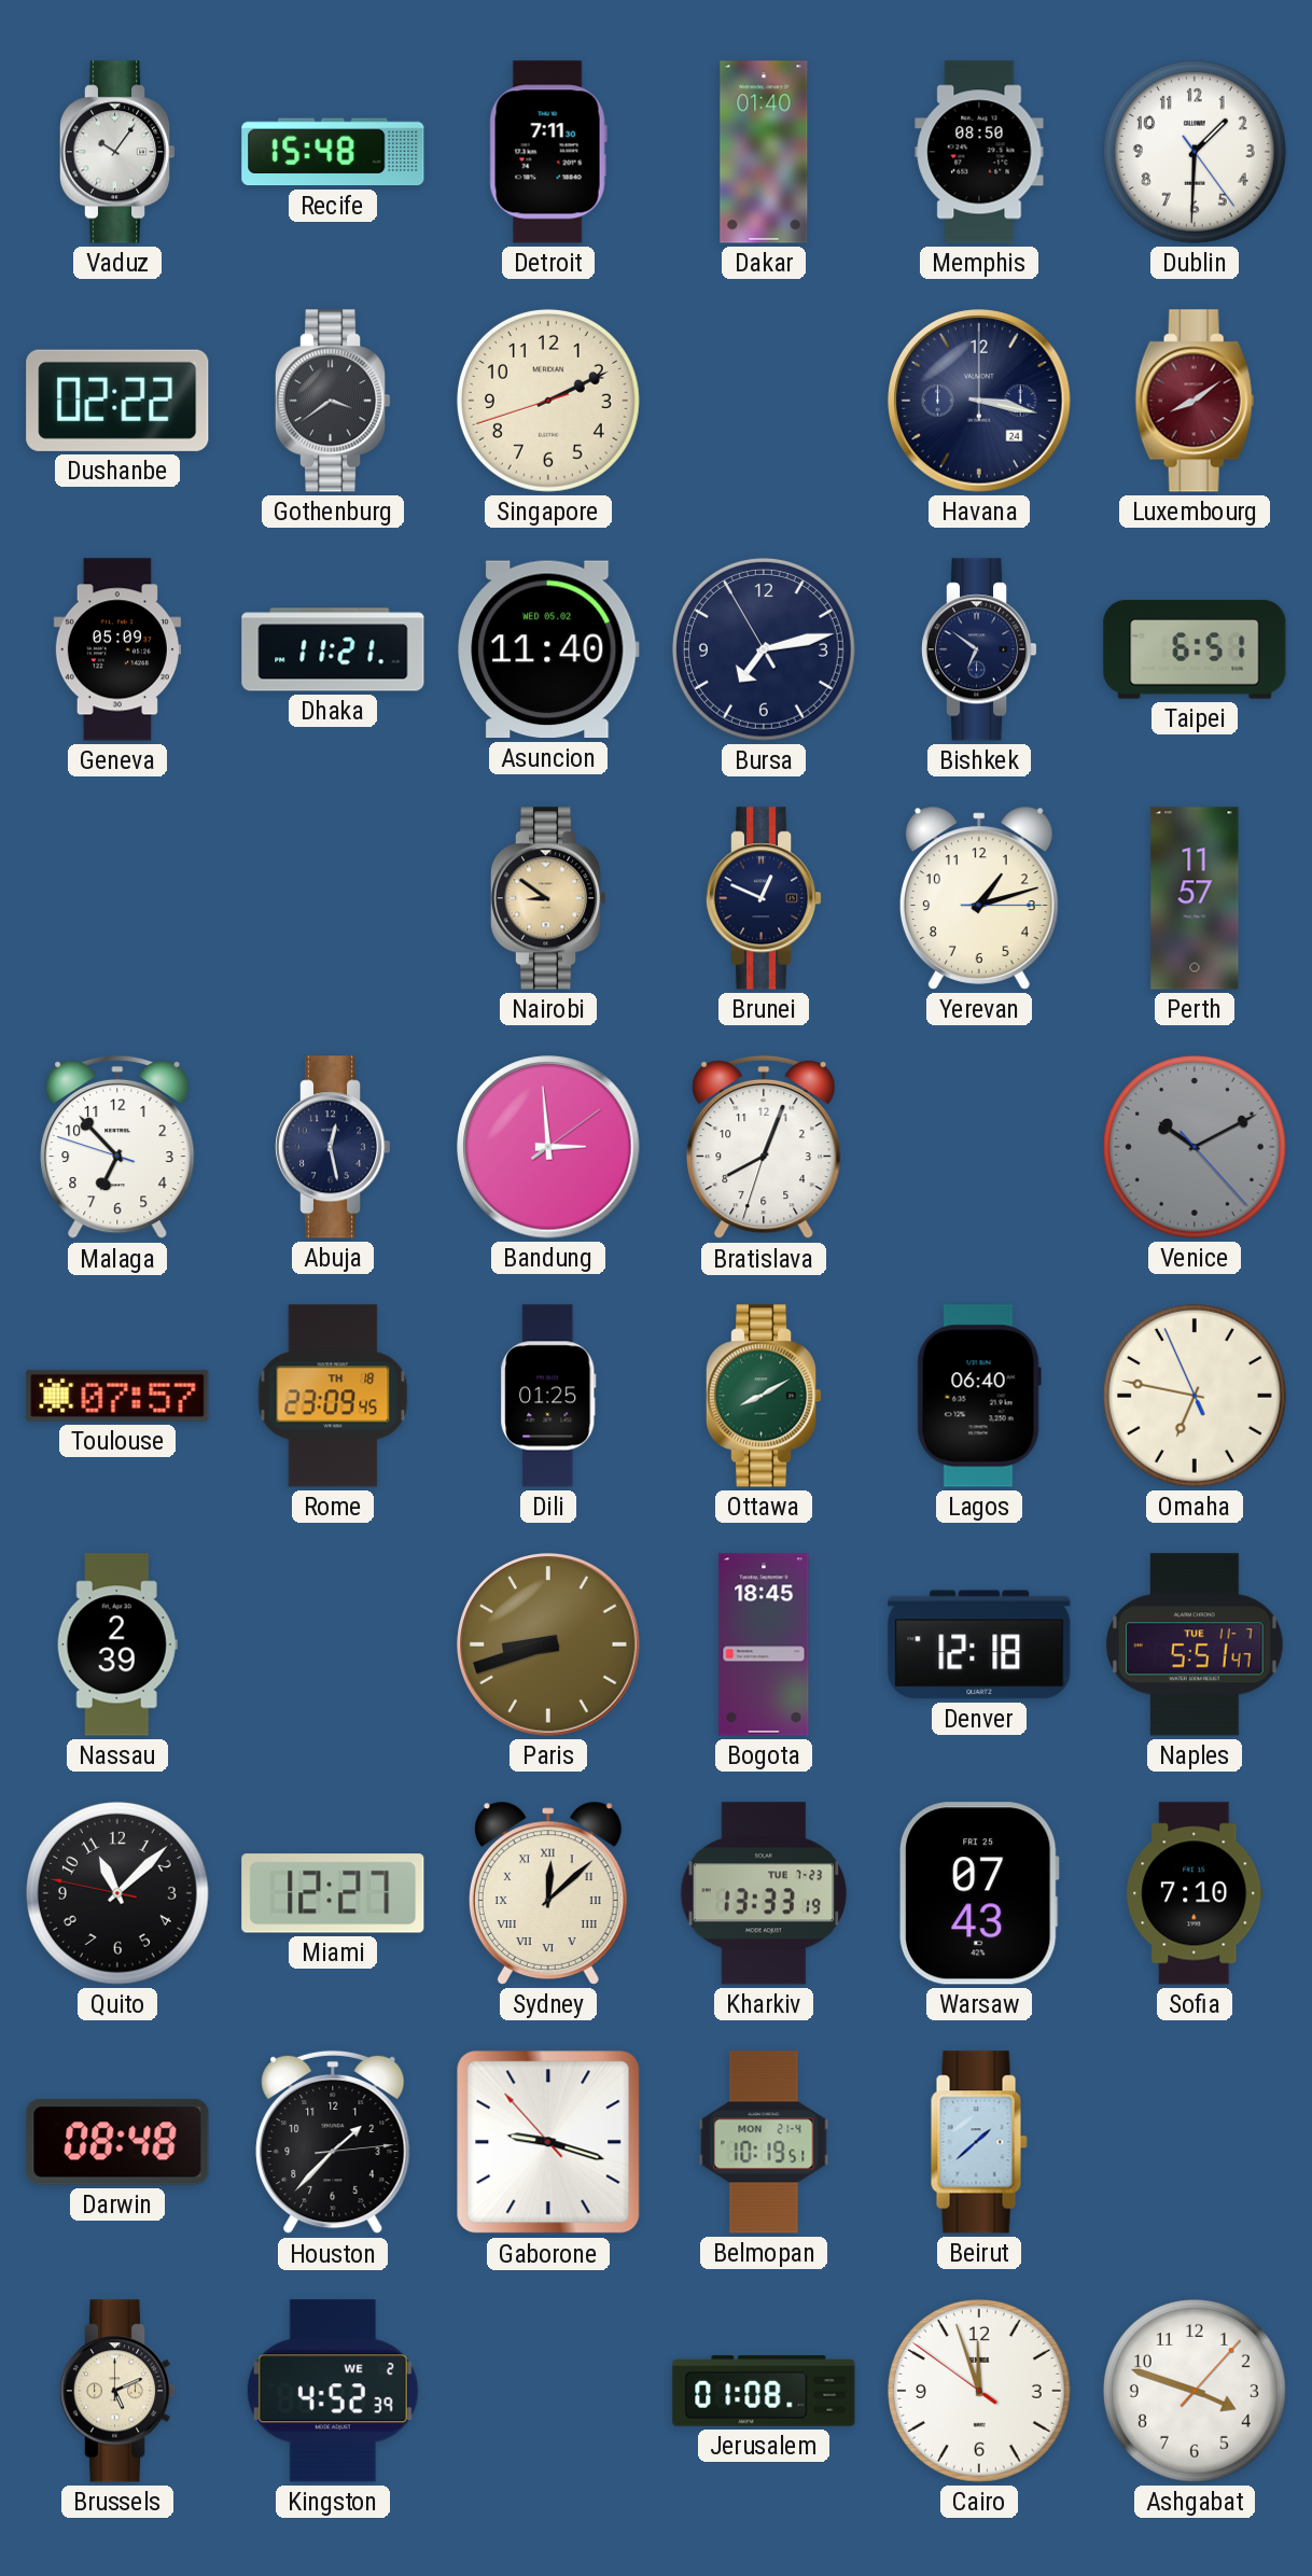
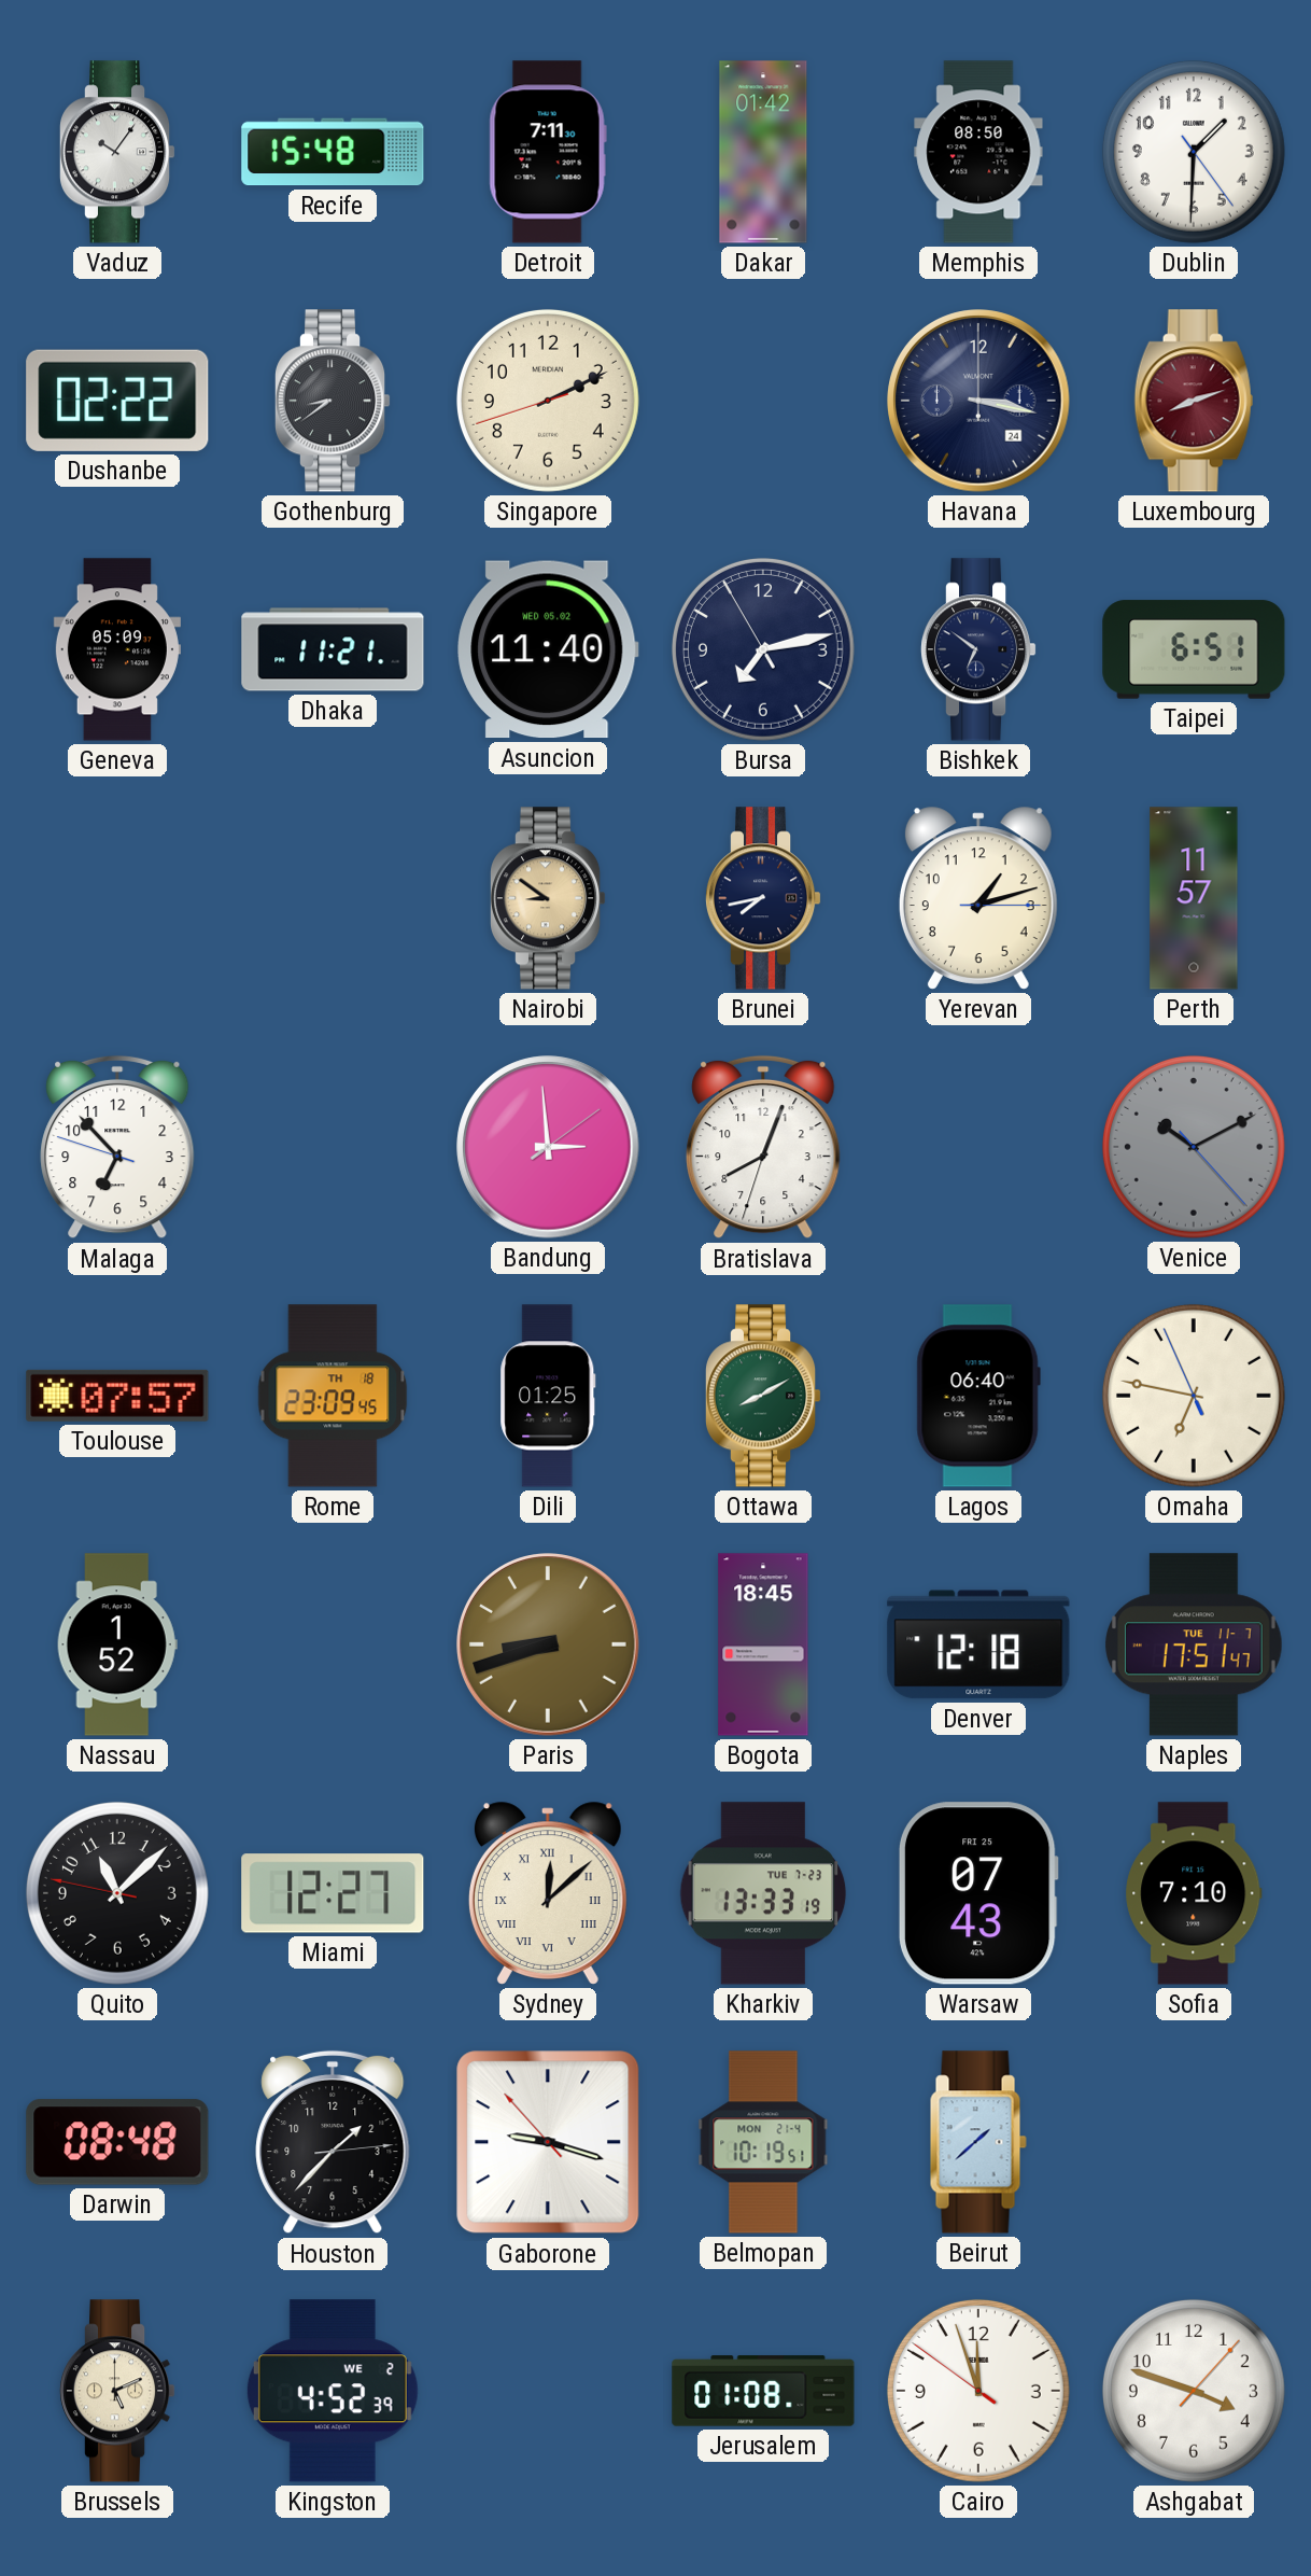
Dakar: 01:40 -> 01:42
Gothenburg: 3:39 -> 8:39
Luxembourg: 8:09 -> 8:12
Brunei: 12:49 -> 7:43
Abuja: 12:28 -> none
Nassau: 2:39 -> 1:52
Naples: 5:51 -> 17:51
